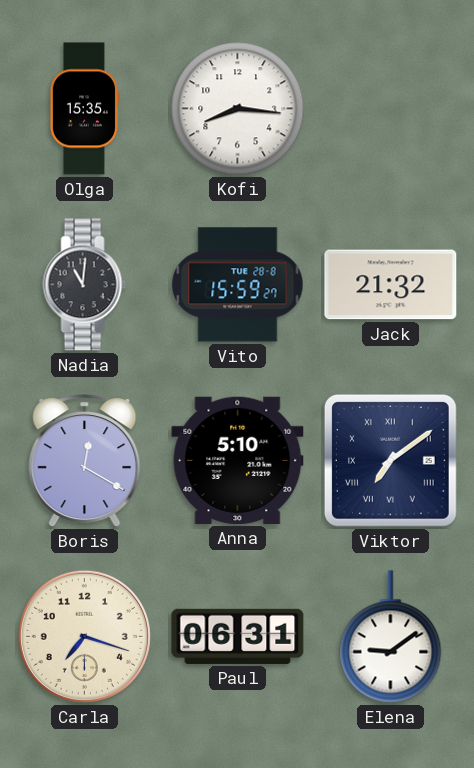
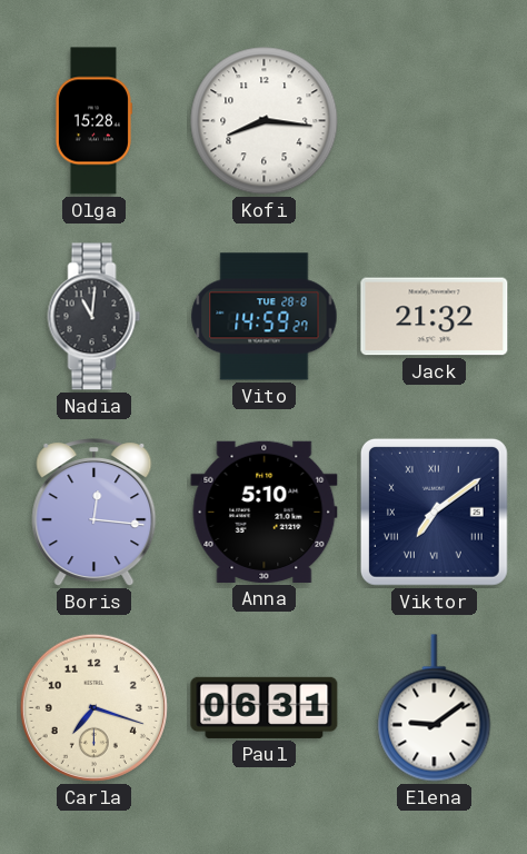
Olga: 15:35 -> 15:28
Vito: 15:59 -> 14:59
Boris: 12:20 -> 12:16
